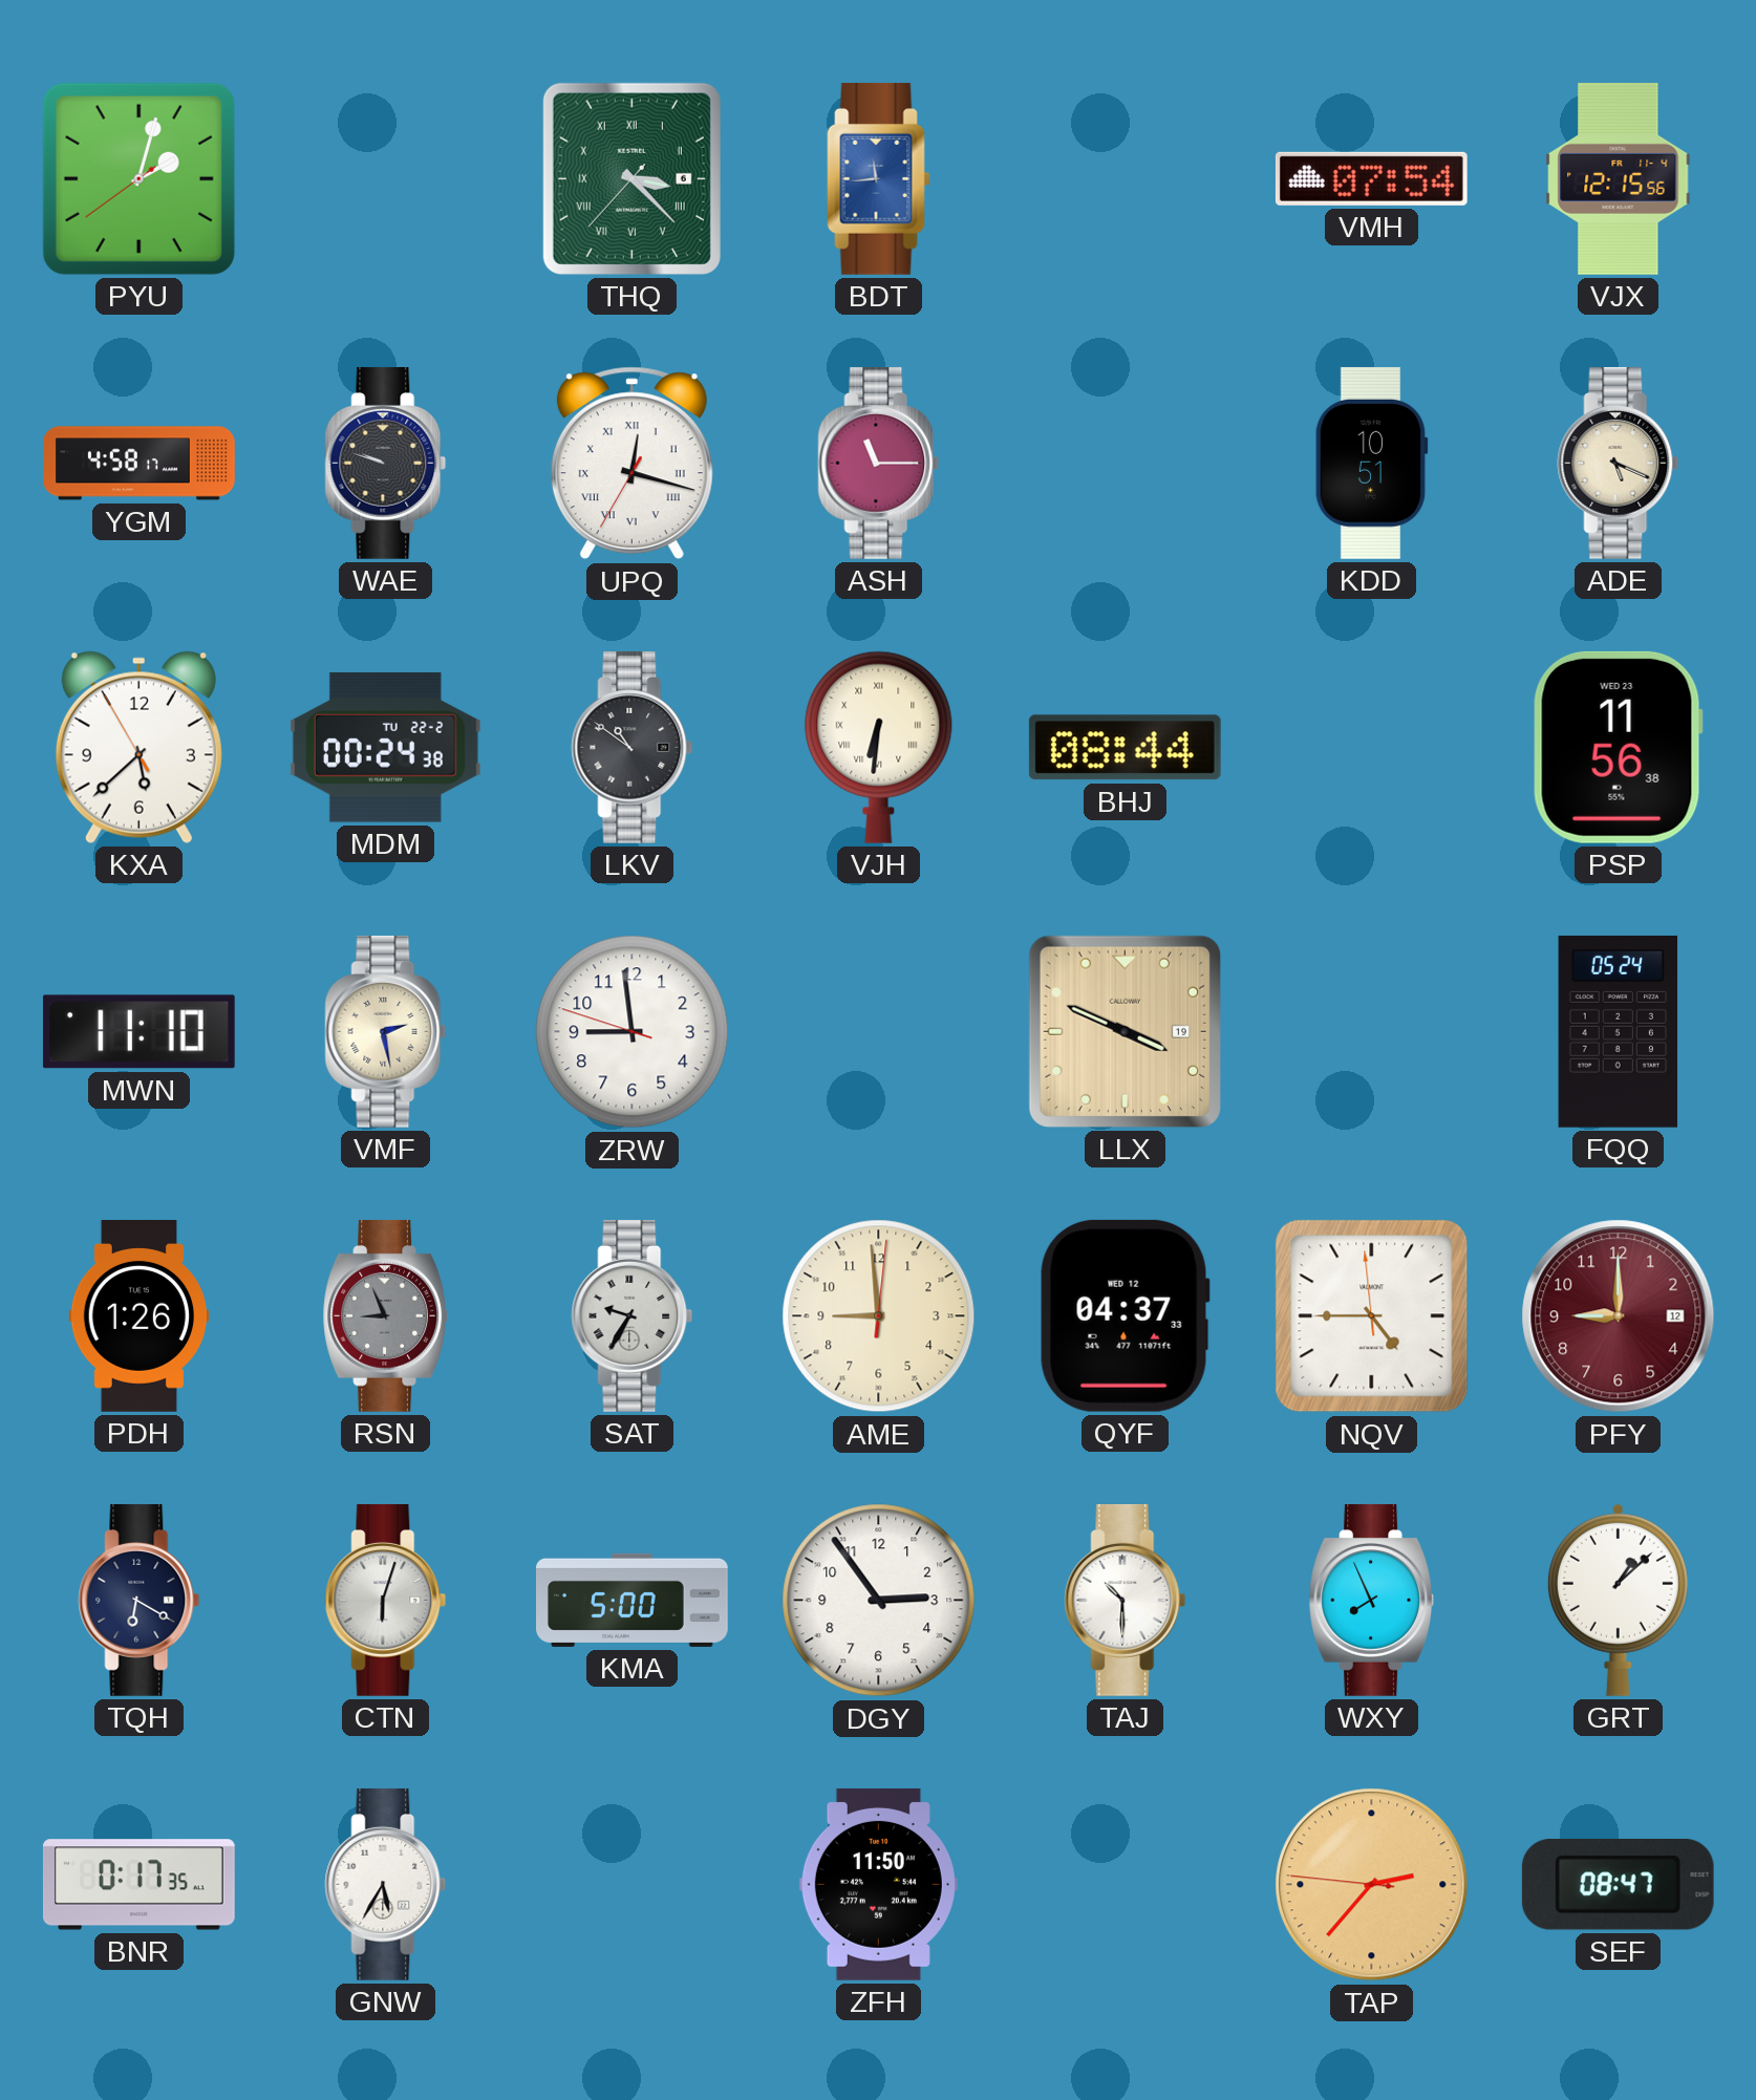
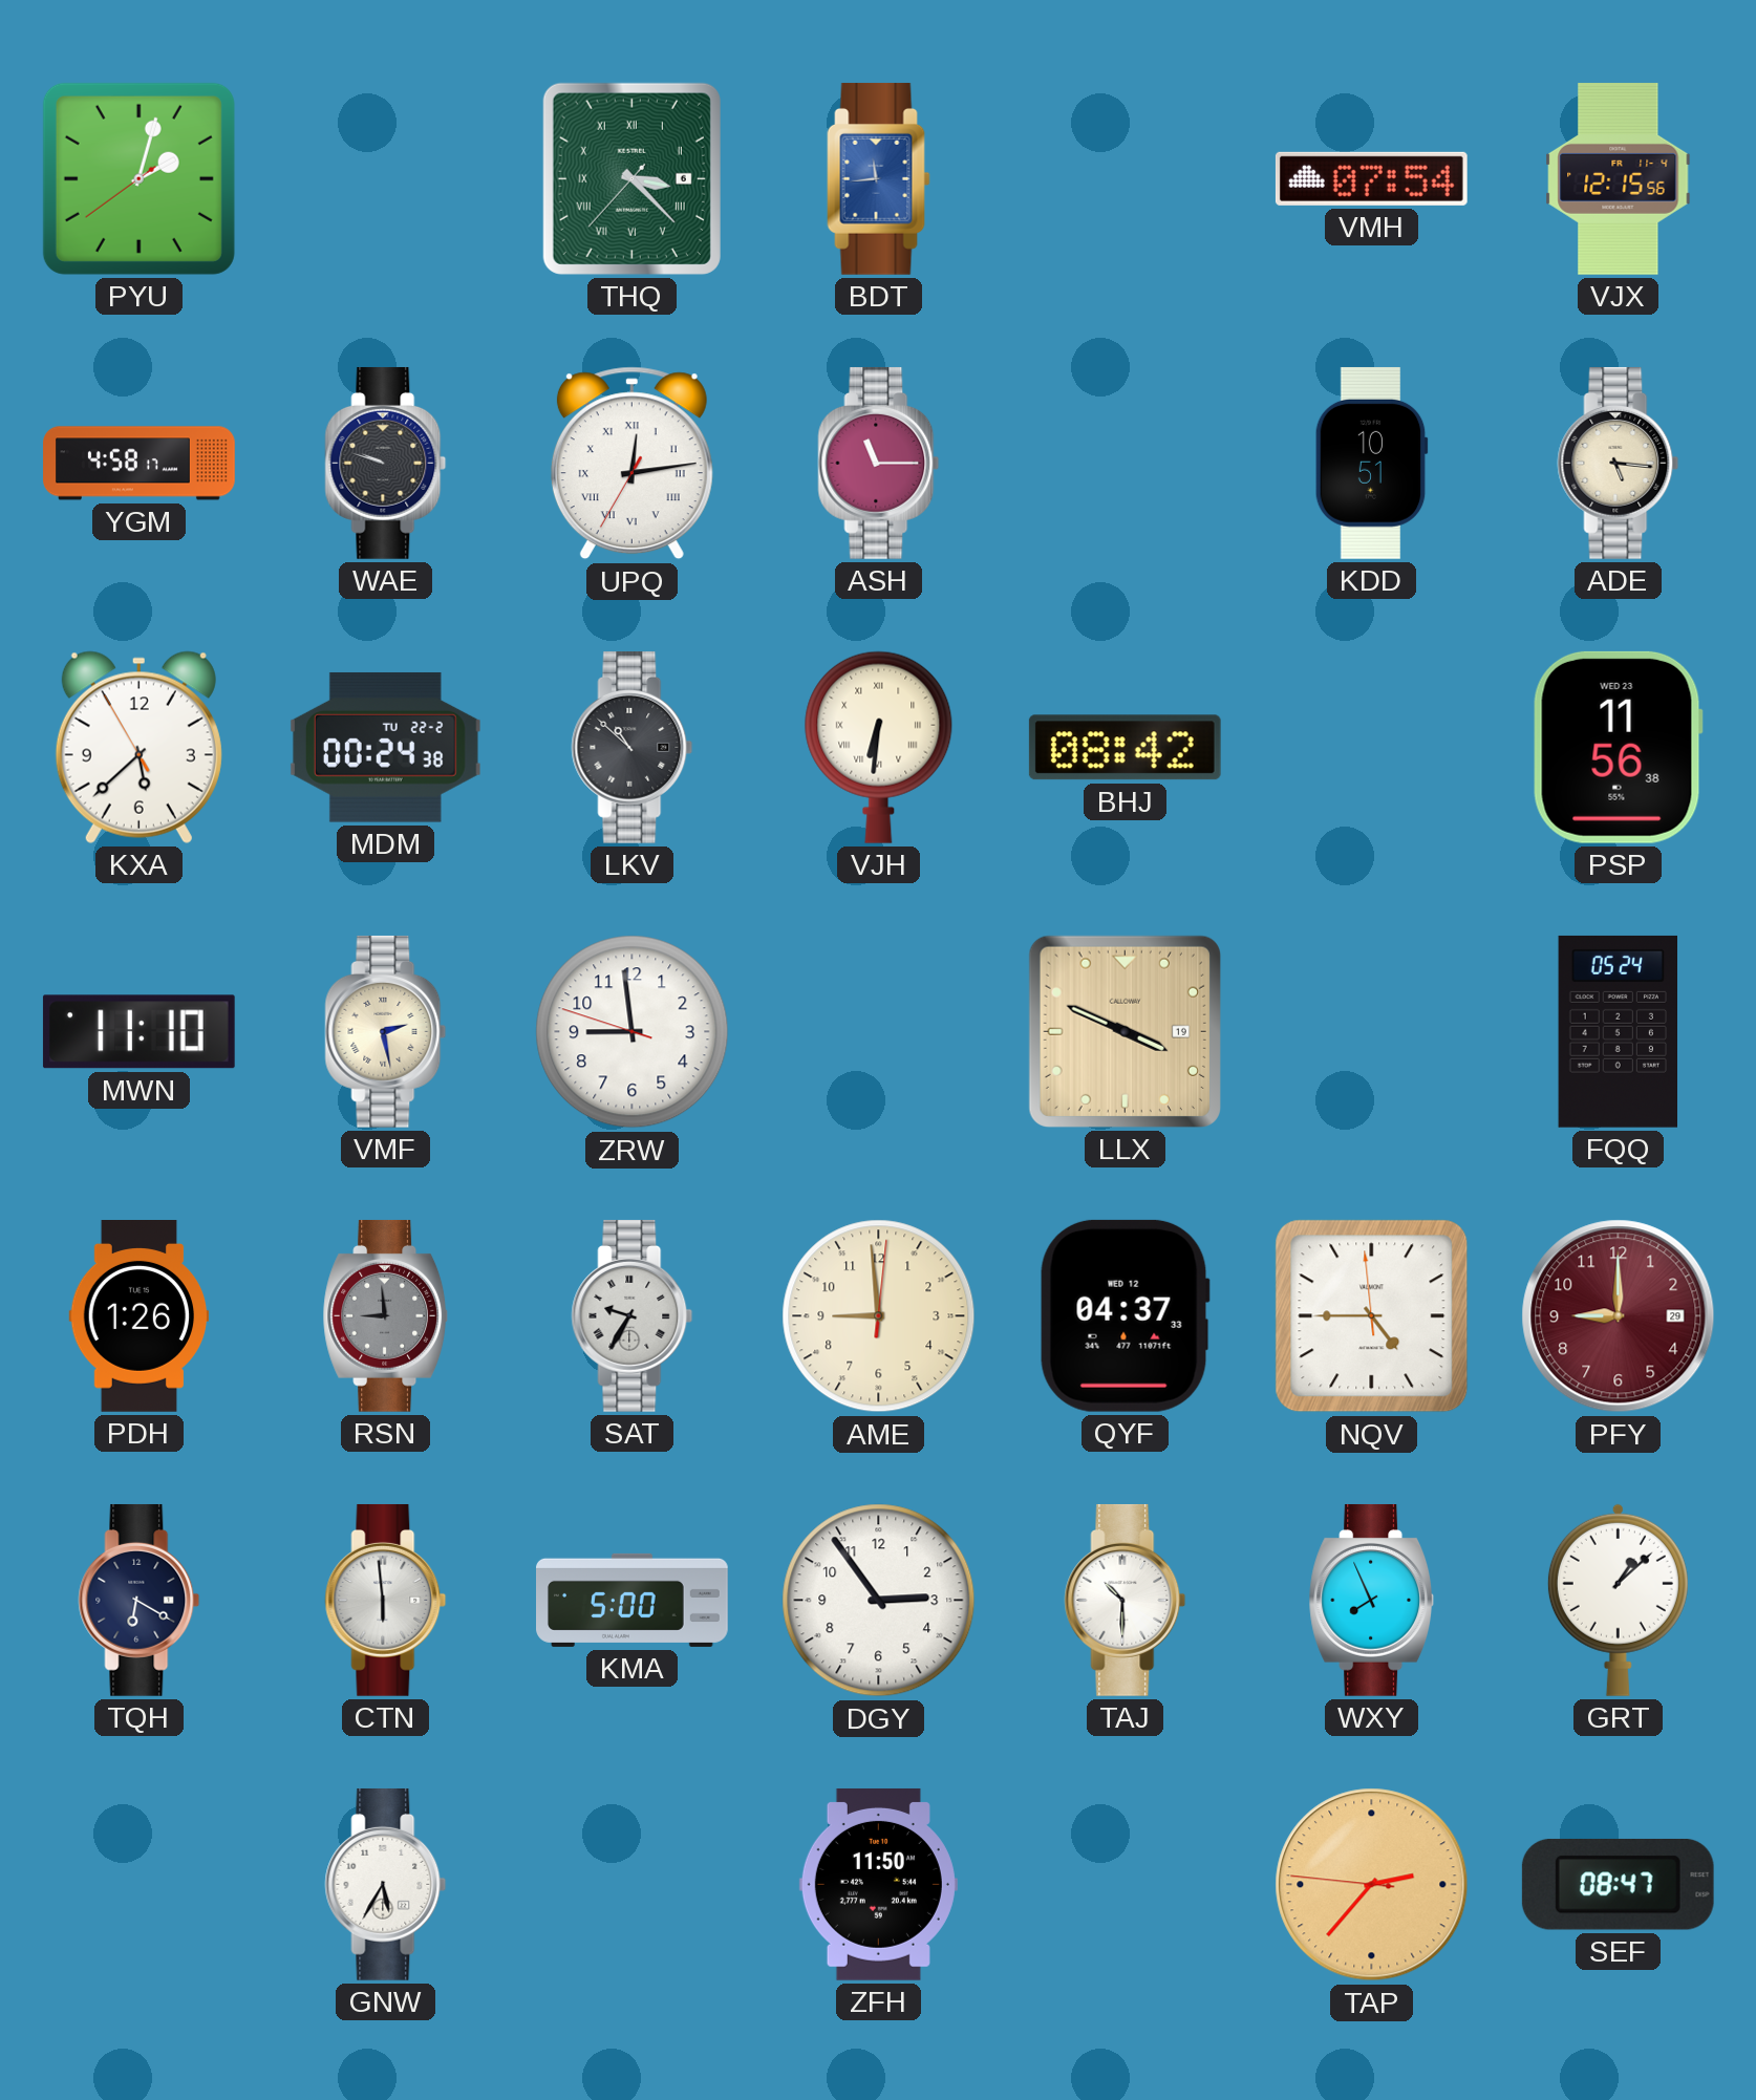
UPQ: 12:17 -> 12:13
ADE: 5:19 -> 5:16
LKV: 10:51 -> 10:52
BHJ: 08:44 -> 08:42
RSN: 8:56 -> 8:59
PFY date: 12 -> 29
CTN: 6:03 -> 5:59
BNR: 0:17 -> none
